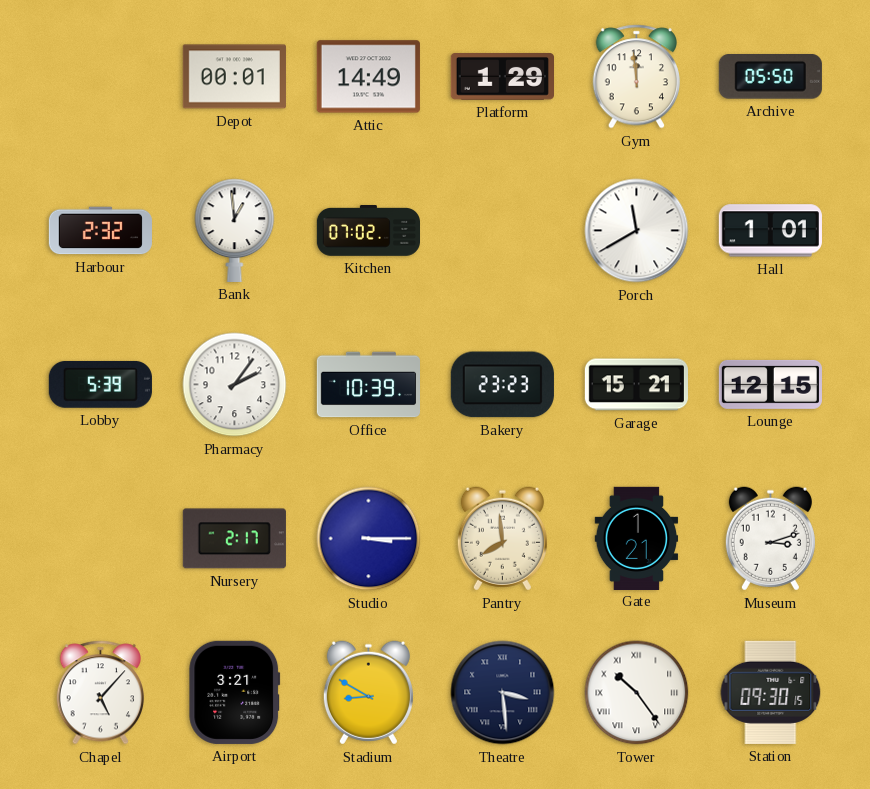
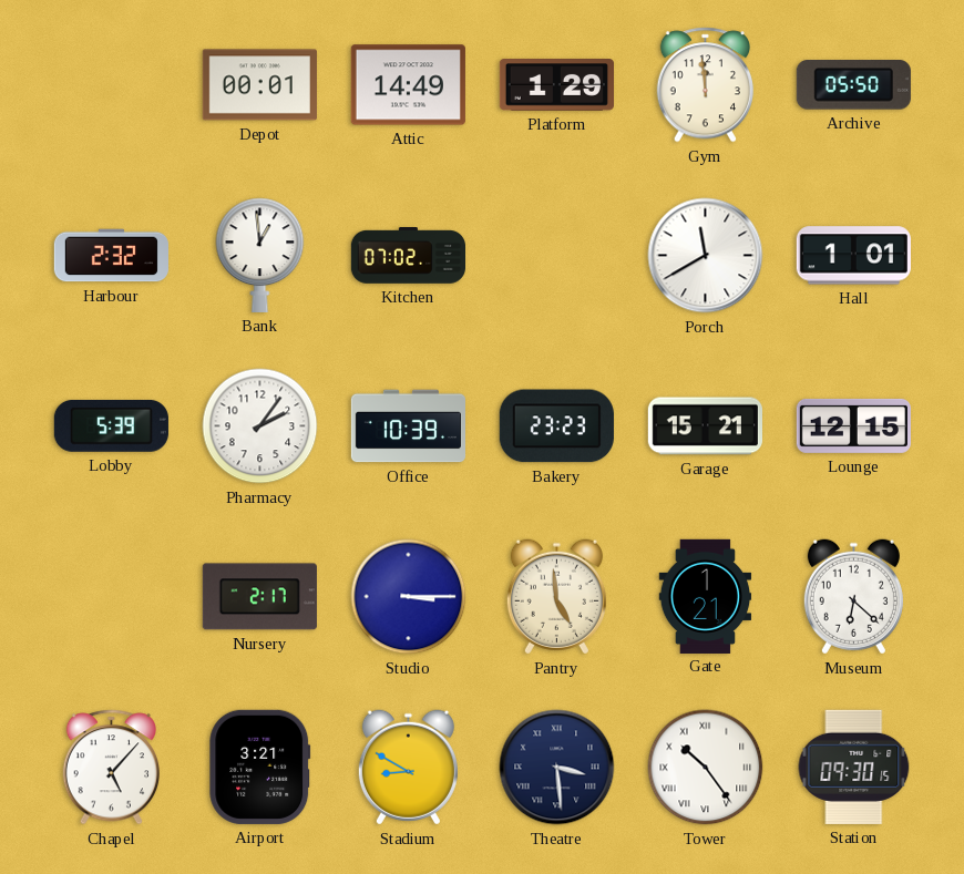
Pantry: 7:59 -> 4:59
Museum: 3:12 -> 6:22
